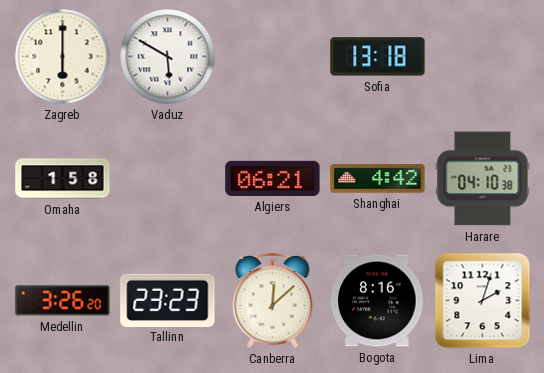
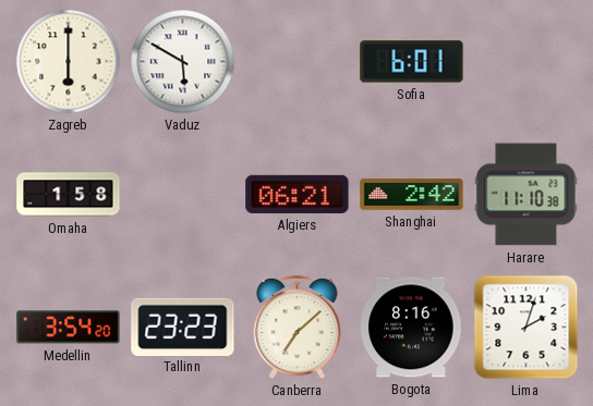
Sofia: 13:18 -> 6:01
Shanghai: 4:42 -> 2:42
Harare: 04:10 -> 11:10
Medellin: 3:26 -> 3:54
Canberra: 12:08 -> 7:08
